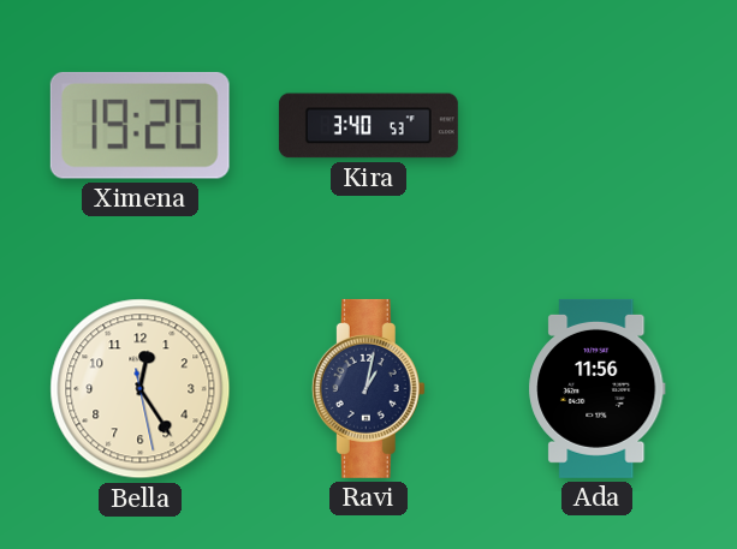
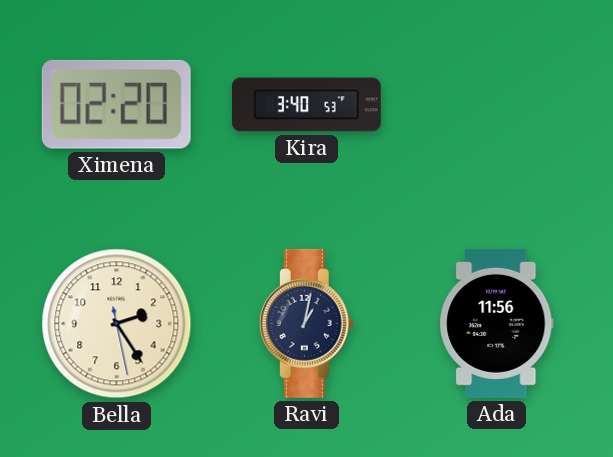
Ximena: 19:20 -> 02:20
Bella: 12:24 -> 2:24
